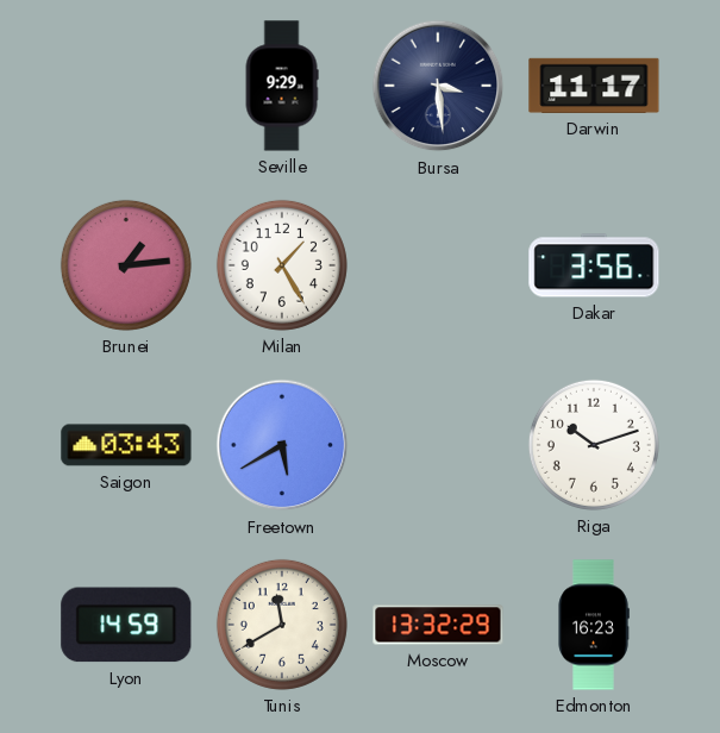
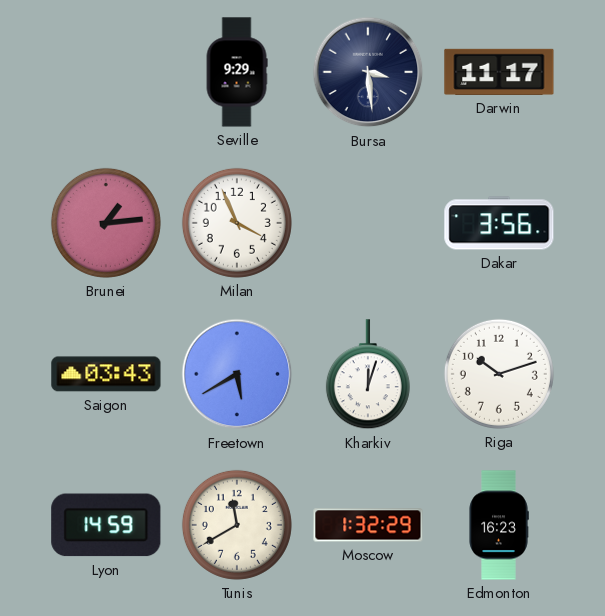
Milan: 1:25 -> 3:56
Kharkiv: none -> 12:03
Moscow: 13:32 -> 1:32
